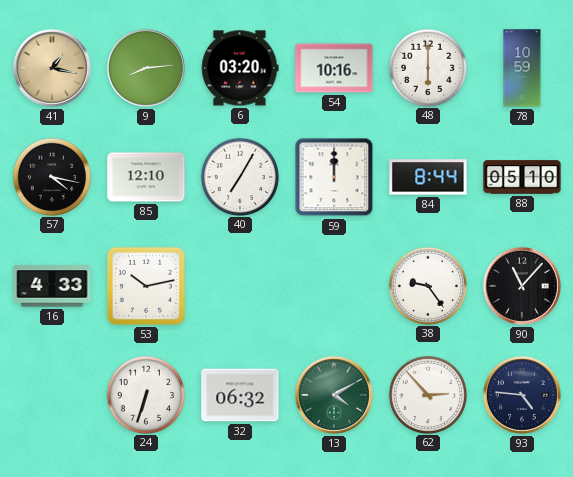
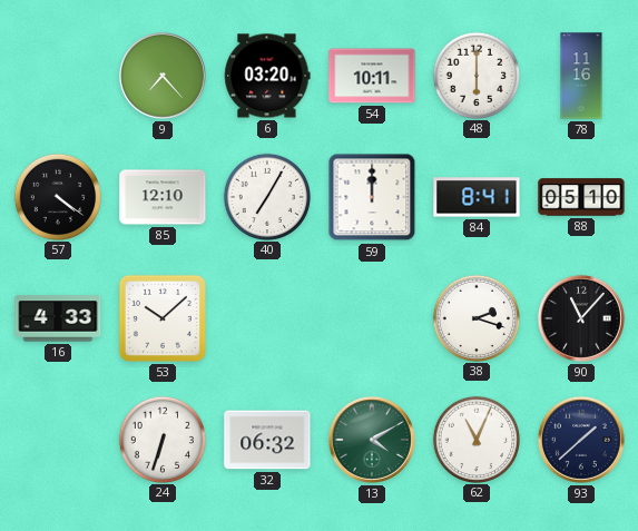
41: 1:17 -> none
9: 8:14 -> 7:23
54: 10:16 -> 10:11
78: 10:59 -> 11:16
57: 4:17 -> 4:21
84: 8:44 -> 8:41
53: 10:13 -> 10:08
38: 9:24 -> 2:18
62: 2:53 -> 11:04
93: 4:46 -> 1:38
